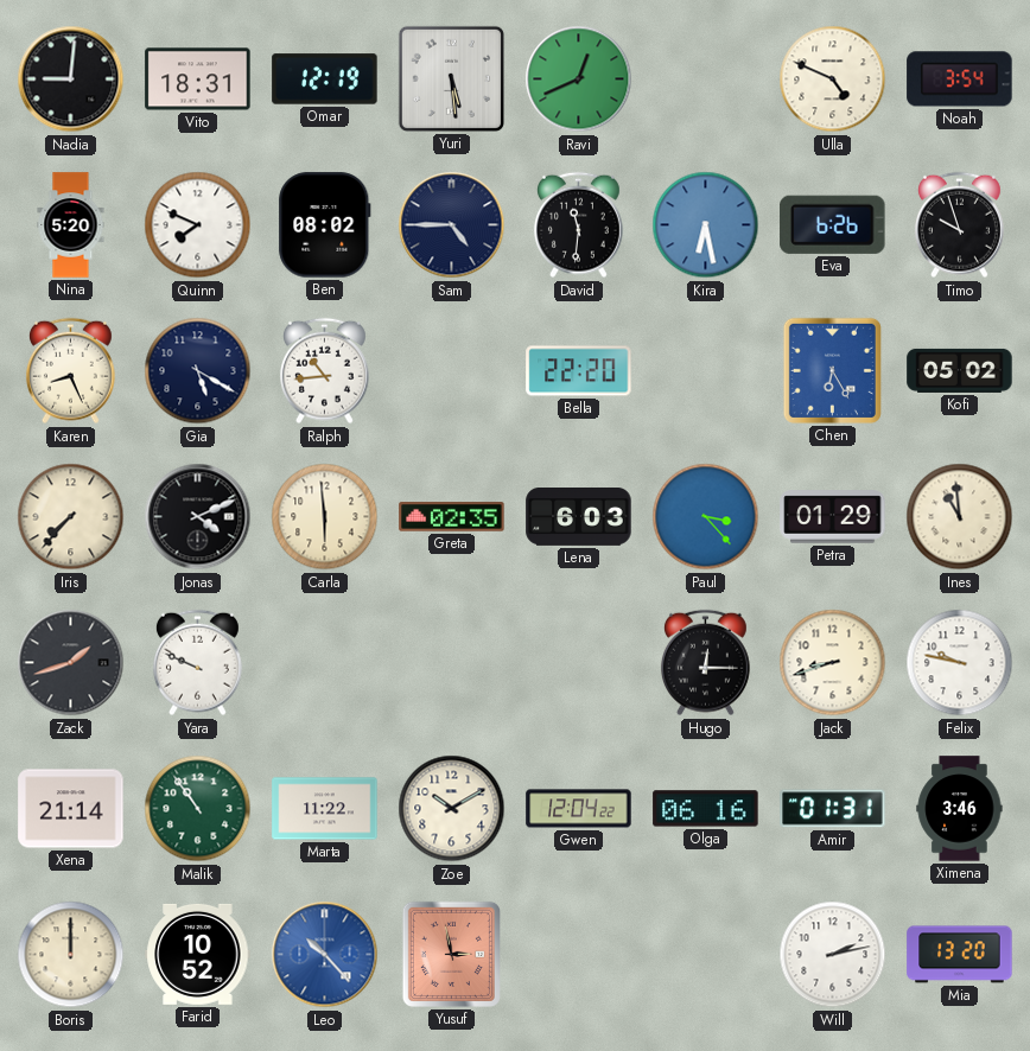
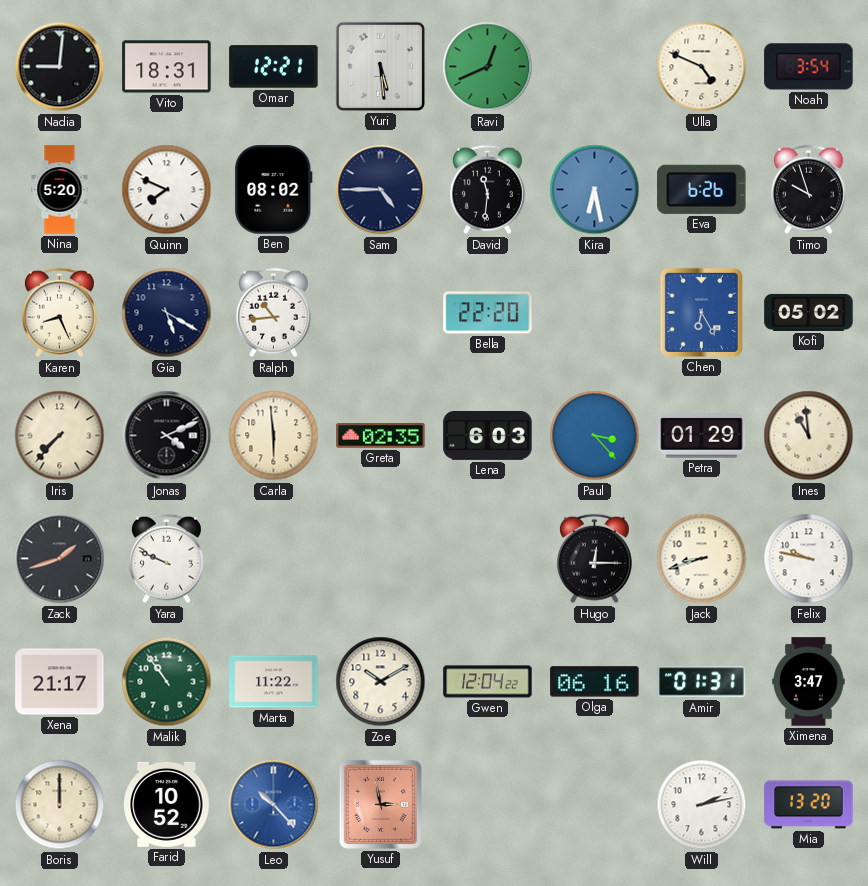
Omar: 12:19 -> 12:21
Xena: 21:14 -> 21:17
Ximena: 3:46 -> 3:47
